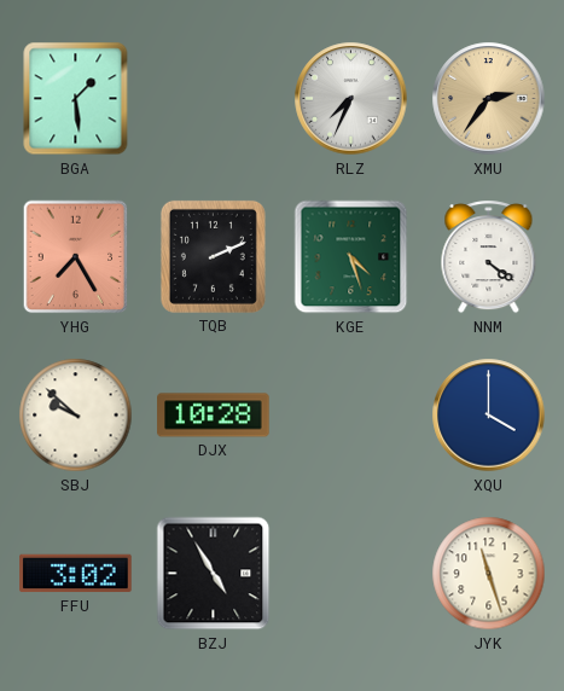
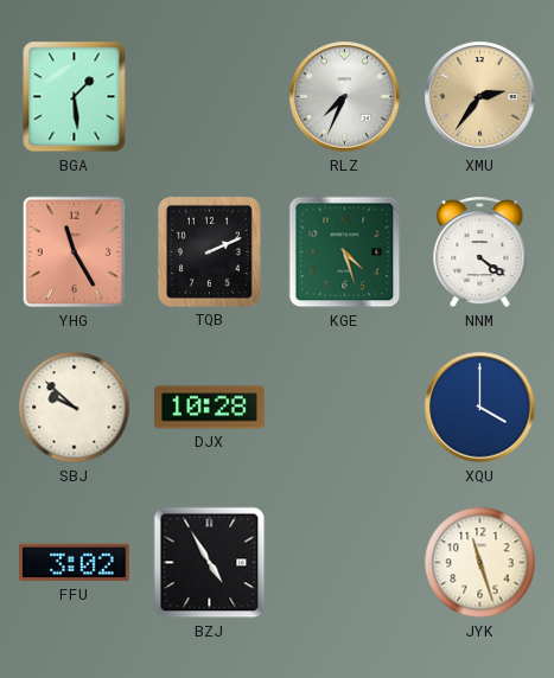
YHG: 7:25 -> 11:25
